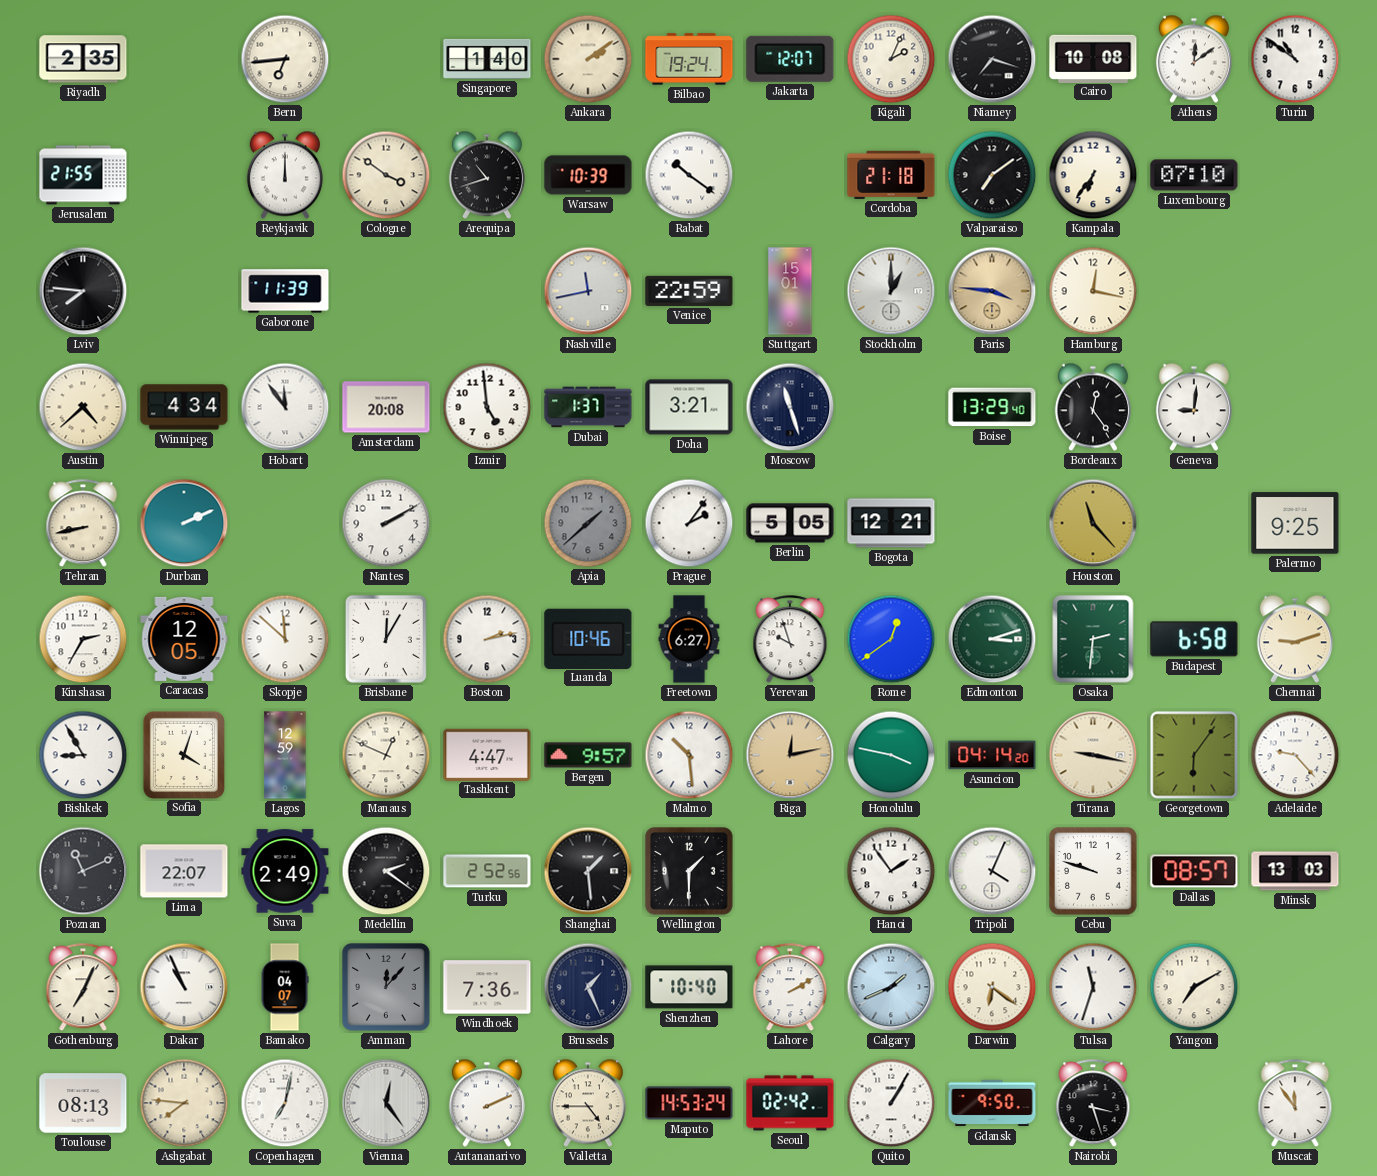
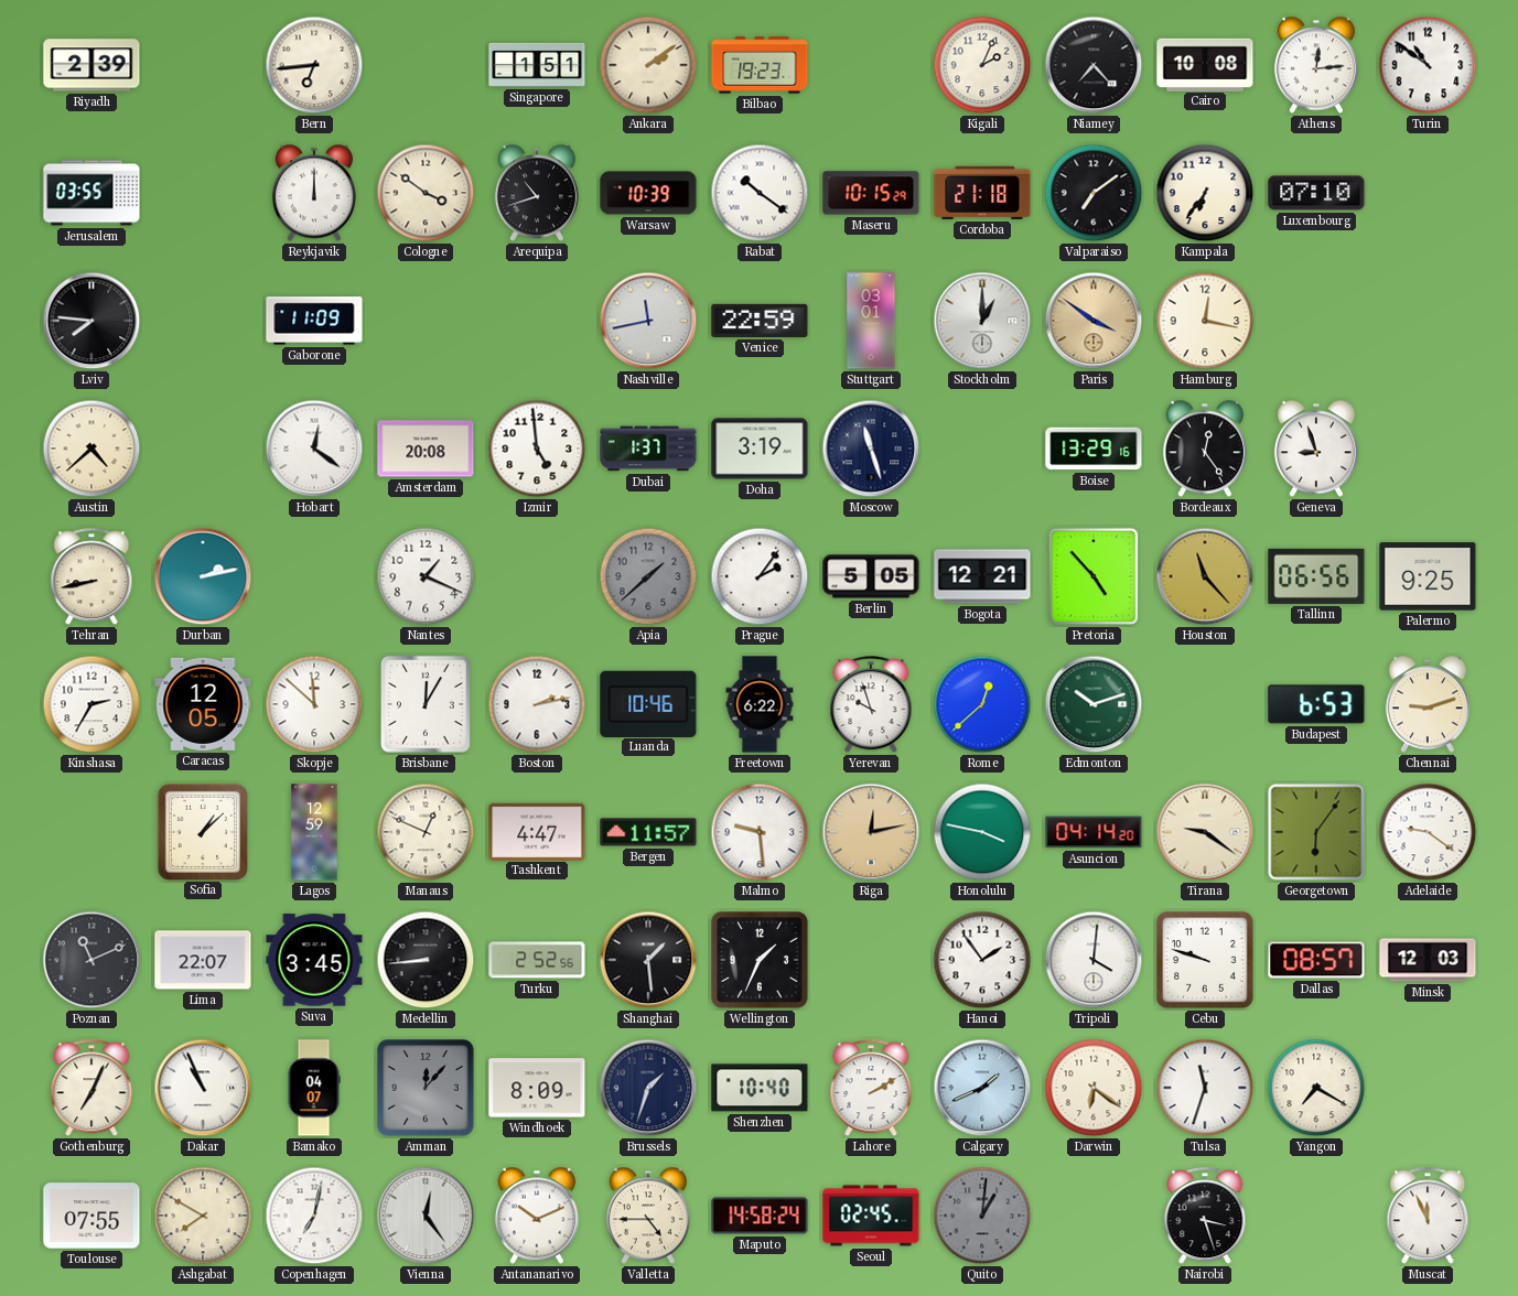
Riyadh: 2:35 -> 2:39
Singapore: 1:40 -> 1:51
Bilbao: 19:24 -> 19:23
Jakarta: 12:07 -> none
Niamey: 7:18 -> 7:23
Athens: 12:09 -> 12:14
Jerusalem: 21:55 -> 03:55
Maseru: none -> 10:15
Gaborone: 11:39 -> 11:09
Stuttgart: 15:01 -> 03:01
Paris: 3:46 -> 3:51
Winnipeg: 4:34 -> none
Hobart: 11:54 -> 12:21
Doha: 3:21 -> 3:19
Boise: 13:29:40 -> 13:29:16
Geneva: 9:01 -> 8:57
Durban: 2:11 -> 2:13
Nantes: 2:10 -> 1:19
Pretoria: none -> 4:53
Tallinn: none -> 06:56
Freetown: 6:27 -> 6:22
Rome: 12:39 -> 12:38
Edmonton: 3:12 -> 10:12
Osaka: 2:31 -> none
Budapest: 6:58 -> 6:53
Bishkek: 8:55 -> none
Sofia: 4:03 -> 1:08
Bergen: 9:57 -> 11:57
Malmo: 10:29 -> 9:29
Tirana: 9:17 -> 9:21
Adelaide: 9:23 -> 9:21
Suva: 2:49 -> 3:45
Medellin: 2:21 -> 8:44
Wellington: 1:30 -> 1:34
Tripoli: 4:04 -> 4:01
Minsk: 13:03 -> 12:03
Windhoek: 7:36 -> 8:09
Brussels: 1:26 -> 1:33
Yangon: 7:10 -> 7:20
Toulouse: 08:13 -> 07:55
Ashgabat: 7:46 -> 7:50
Antananarivo: 2:11 -> 10:11
Maputo: 14:53 -> 14:58
Seoul: 02:42 -> 02:45
Quito: 1:05 -> 1:01
Quito dial: white -> grey
Gdansk: 9:50 -> none
Muscat: 11:54 -> 11:56
